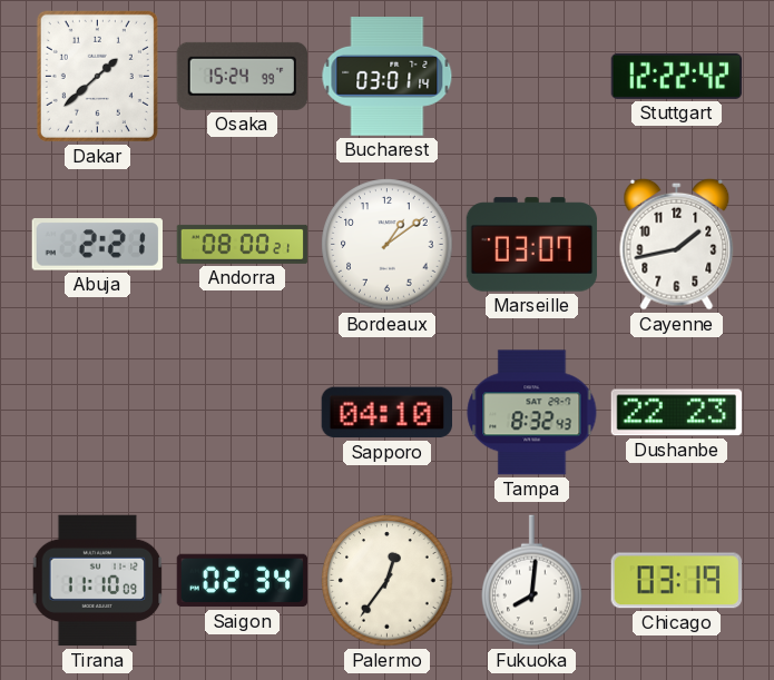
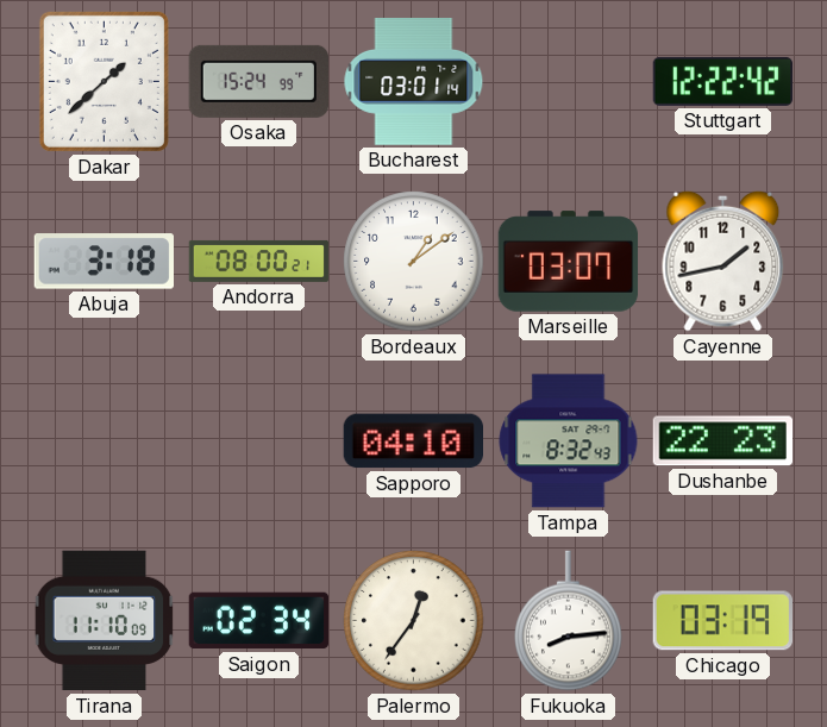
Abuja: 2:21 -> 3:18
Fukuoka: 8:01 -> 8:14
